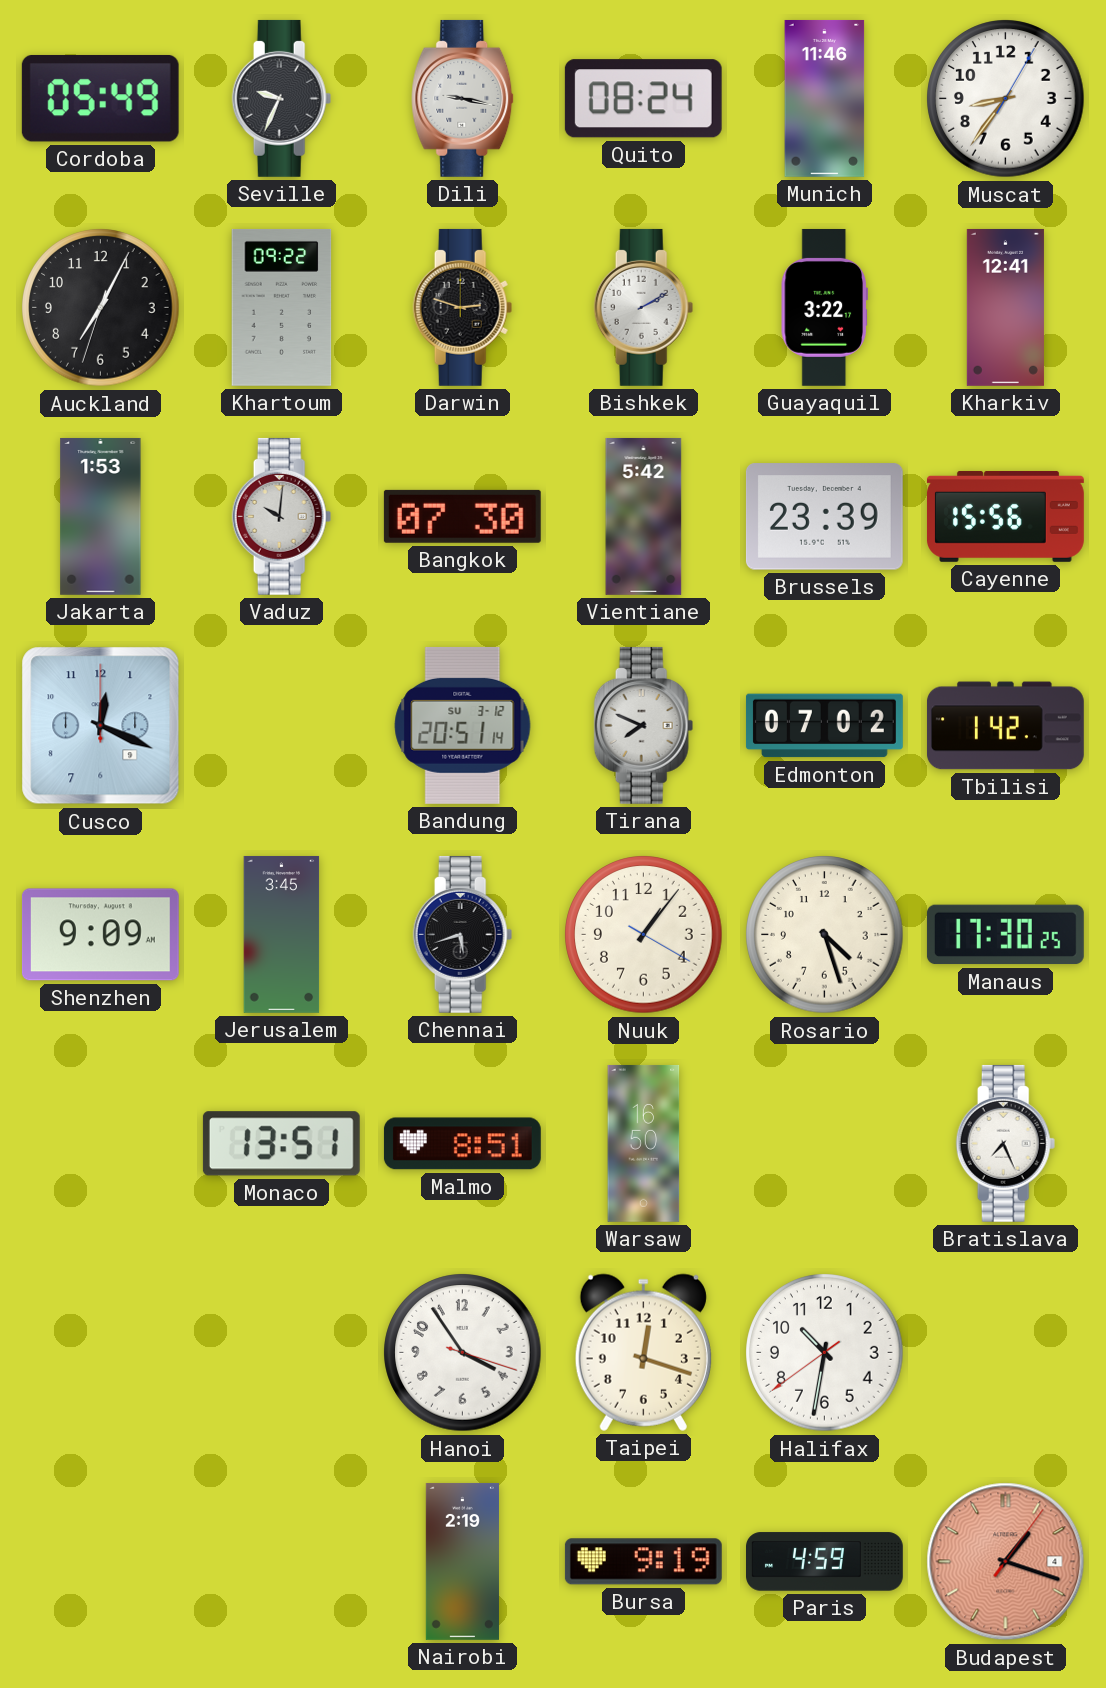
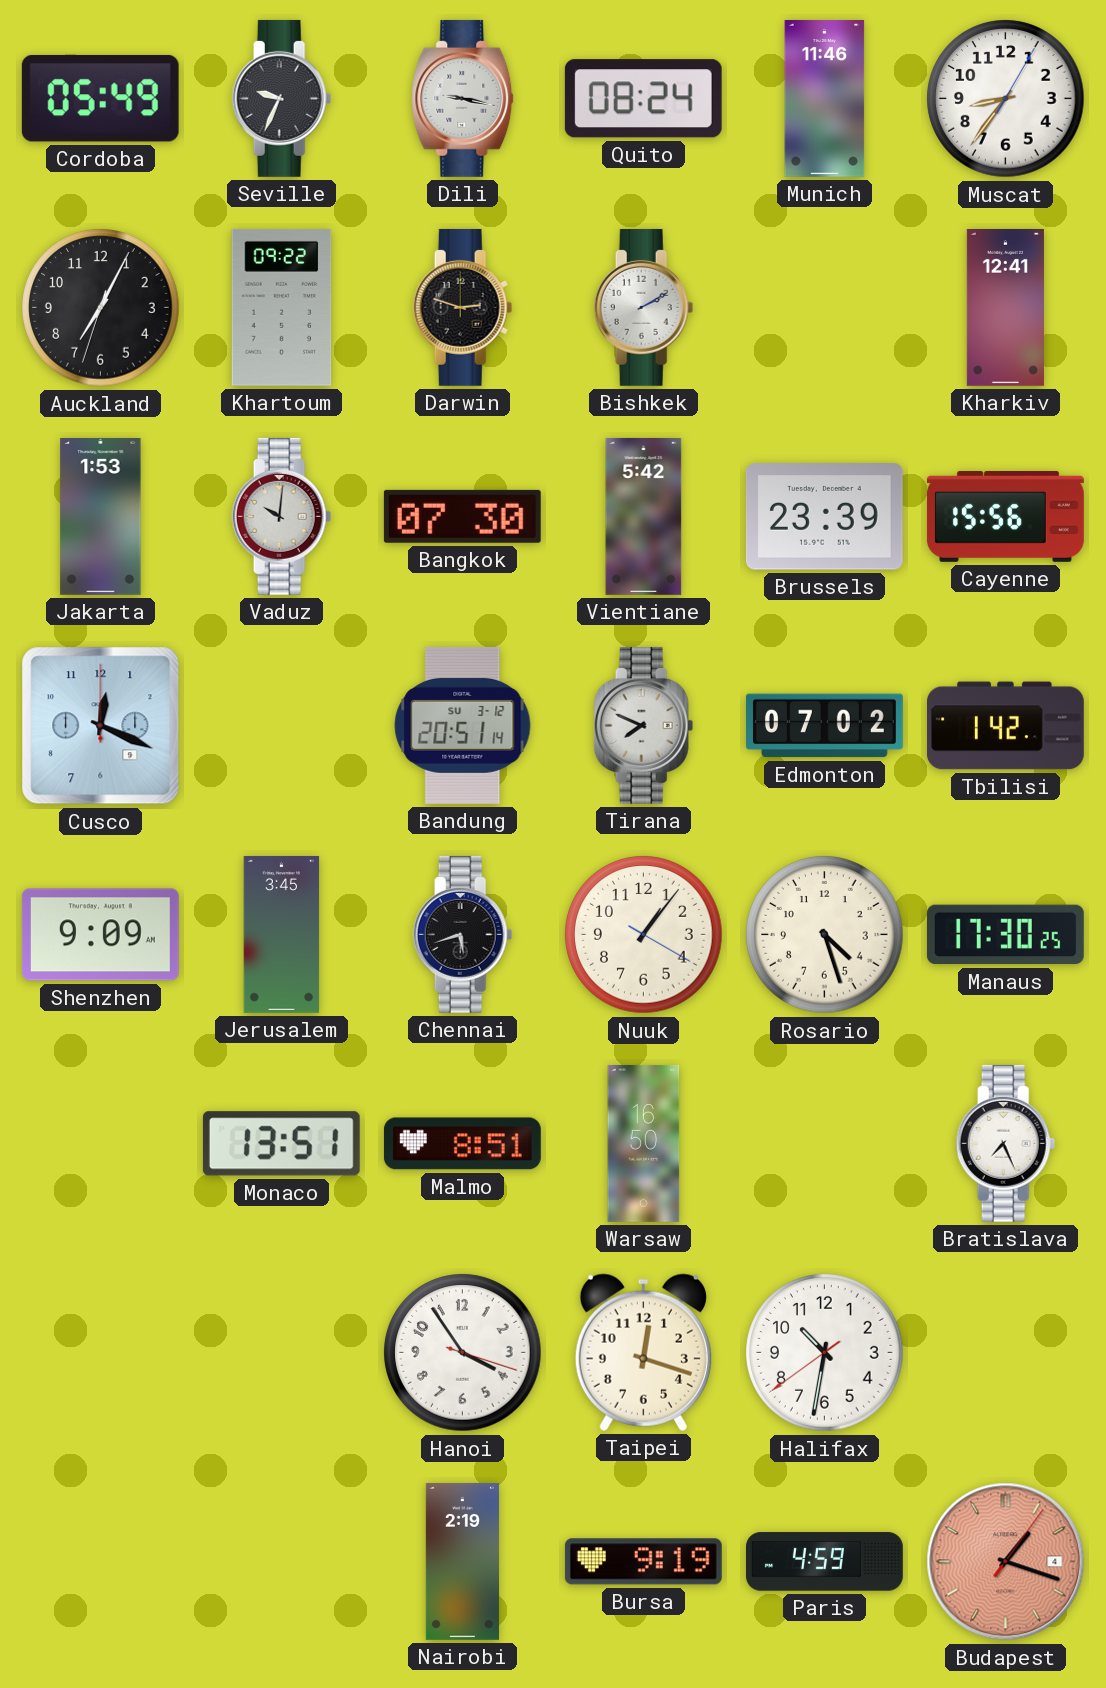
Guayaquil: 3:22 -> none
